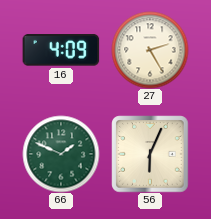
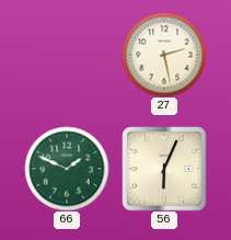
16: 4:09 -> none
27: 2:25 -> 2:28
